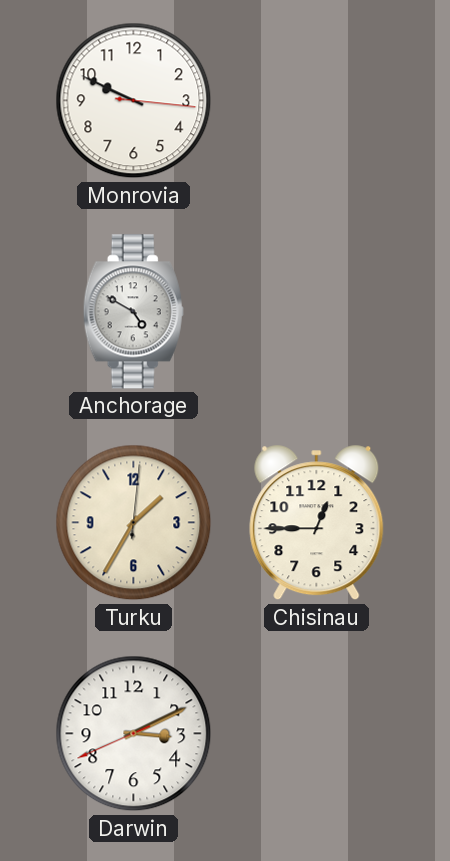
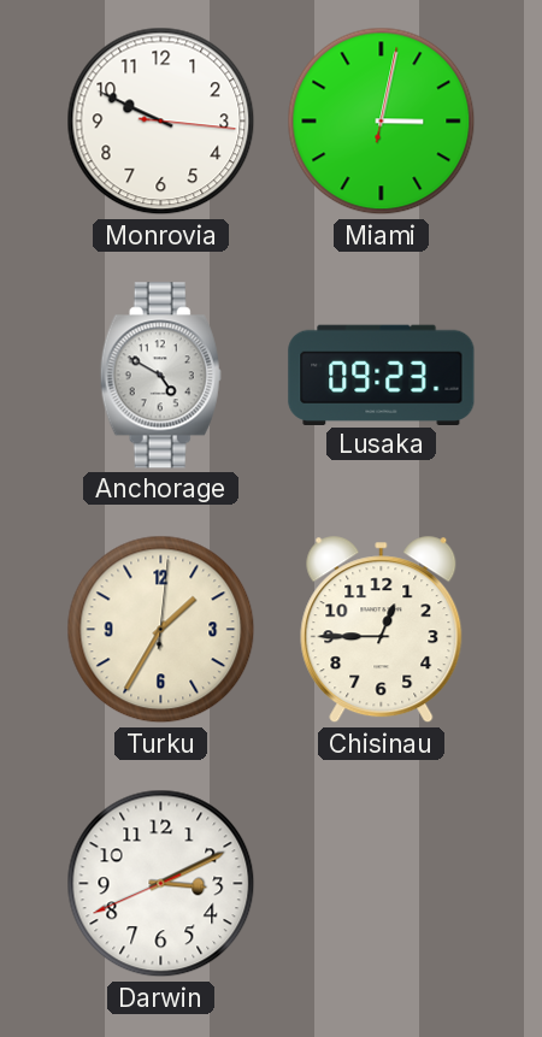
Miami: none -> 3:02
Lusaka: none -> 09:23
